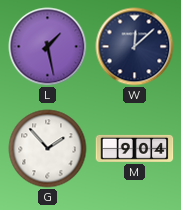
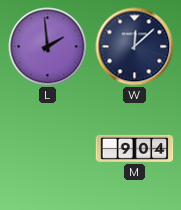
L: 1:28 -> 1:59
G: 1:53 -> none
